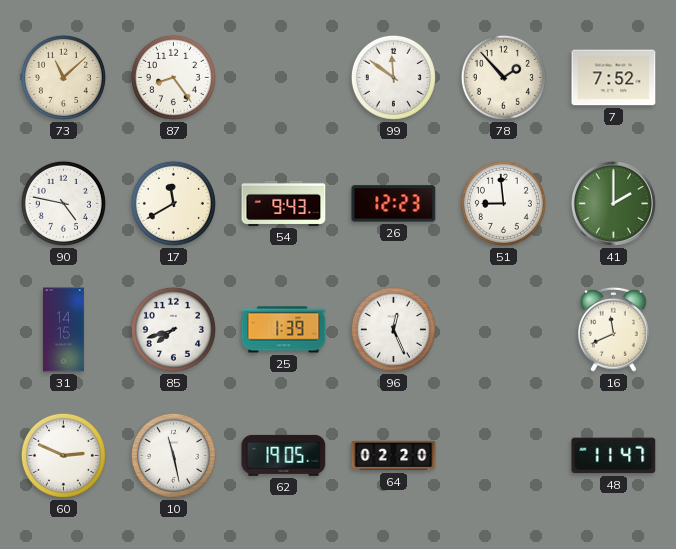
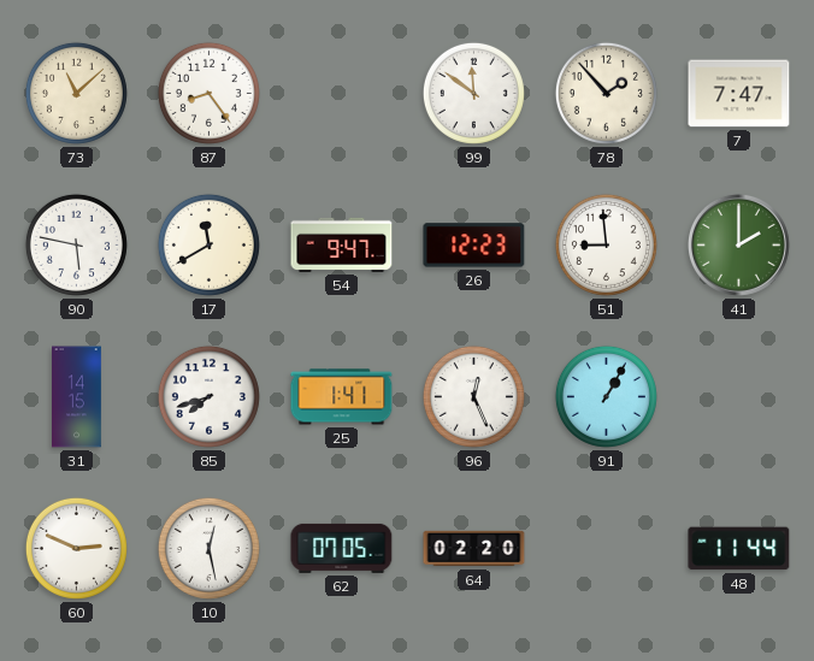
7: 7:52 -> 7:47
90: 4:47 -> 5:47
54: 9:43 -> 9:47
25: 1:39 -> 1:41
91: none -> 1:05
16: 11:41 -> none
10: 11:28 -> 12:28
62: 19:05 -> 07:05
48: 11:47 -> 11:44
